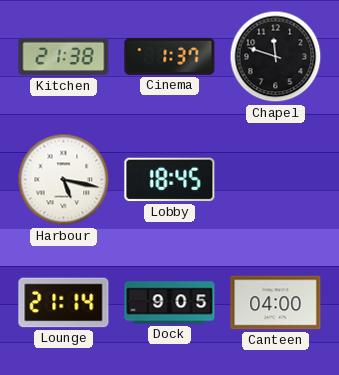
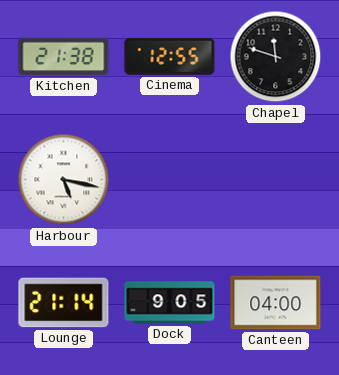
Cinema: 1:37 -> 12:55
Lobby: 18:45 -> none
